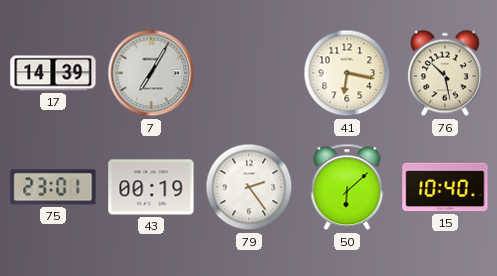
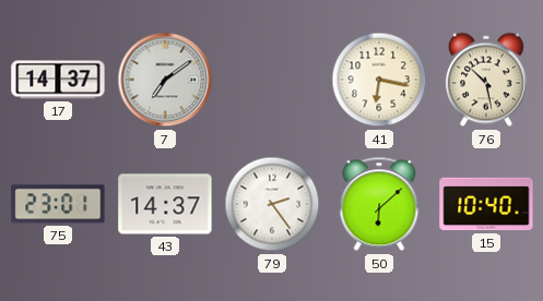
17: 14:39 -> 14:37
7: 7:05 -> 7:09
43: 00:19 -> 14:37
